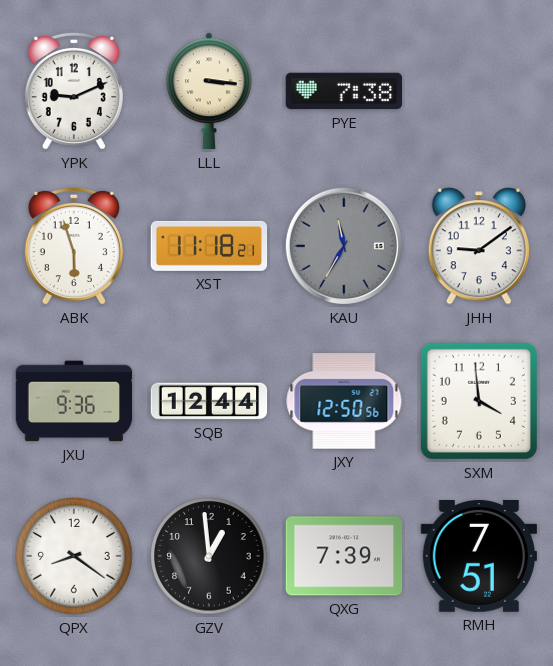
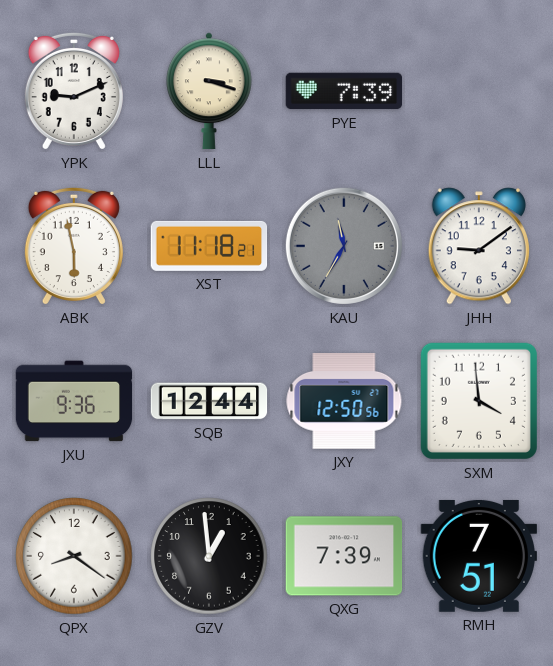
LLL: 3:16 -> 3:18
PYE: 7:38 -> 7:39
ABK: 5:57 -> 5:58
